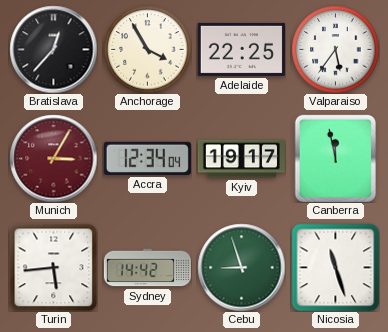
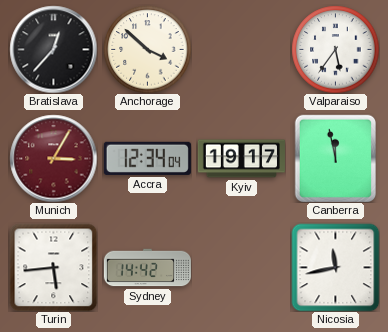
Anchorage: 3:55 -> 3:52
Adelaide: 22:25 -> none
Cebu: 8:57 -> none
Nicosia: 11:27 -> 11:43
